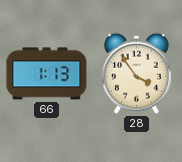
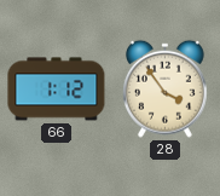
66: 1:13 -> 1:12
